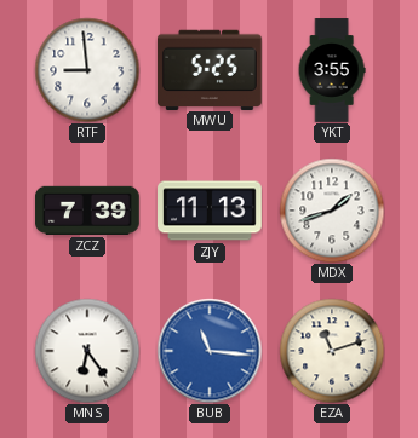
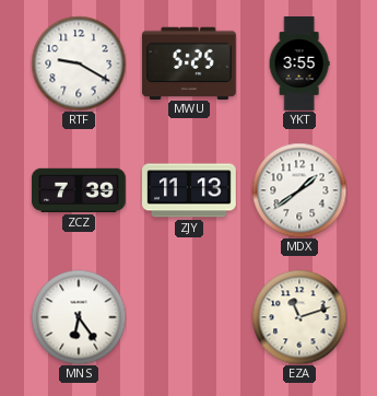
RTF: 8:59 -> 9:20
MDX: 1:42 -> 1:39
BUB: 11:16 -> none
